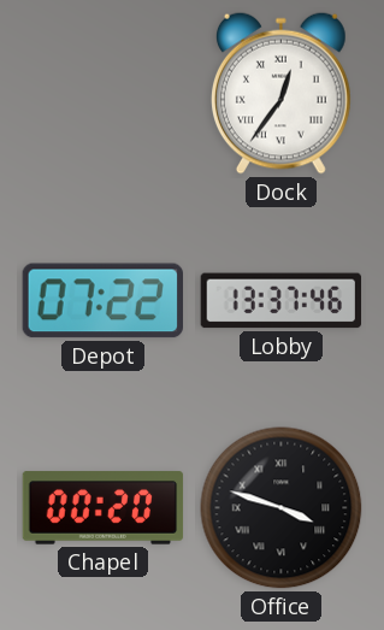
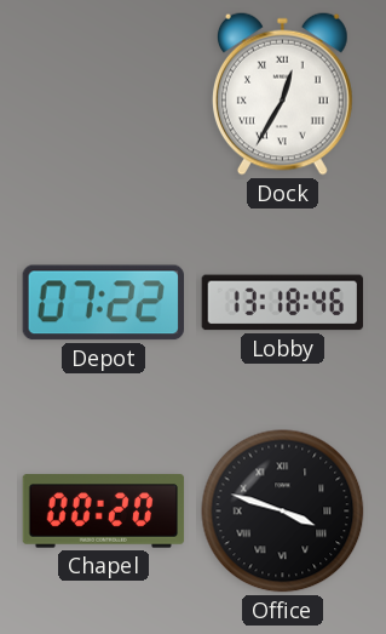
Dock: 12:36 -> 12:35
Lobby: 13:37 -> 13:18
